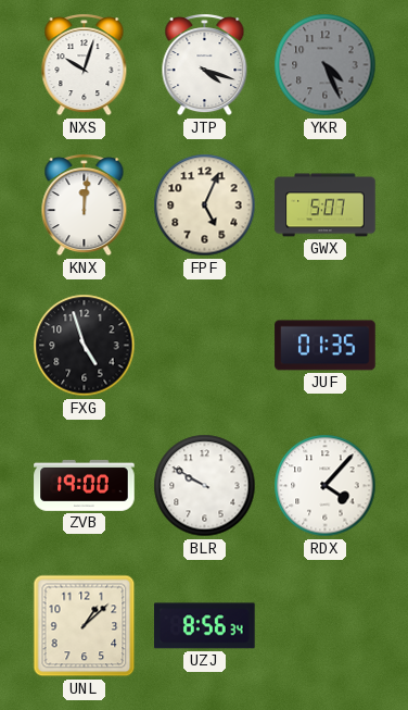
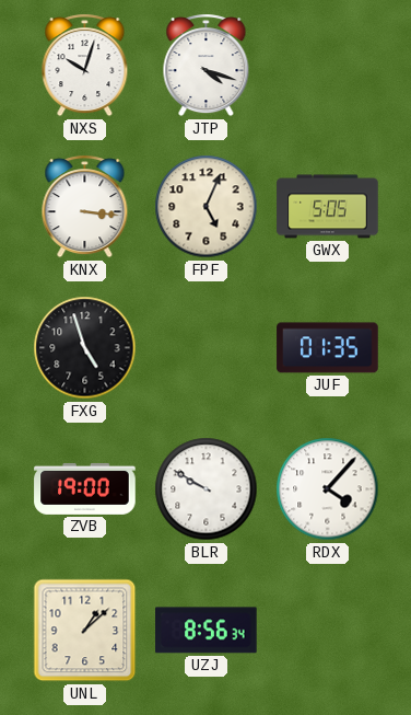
YKR: 4:26 -> none
KNX: 12:01 -> 3:16
GWX: 5:07 -> 5:05
